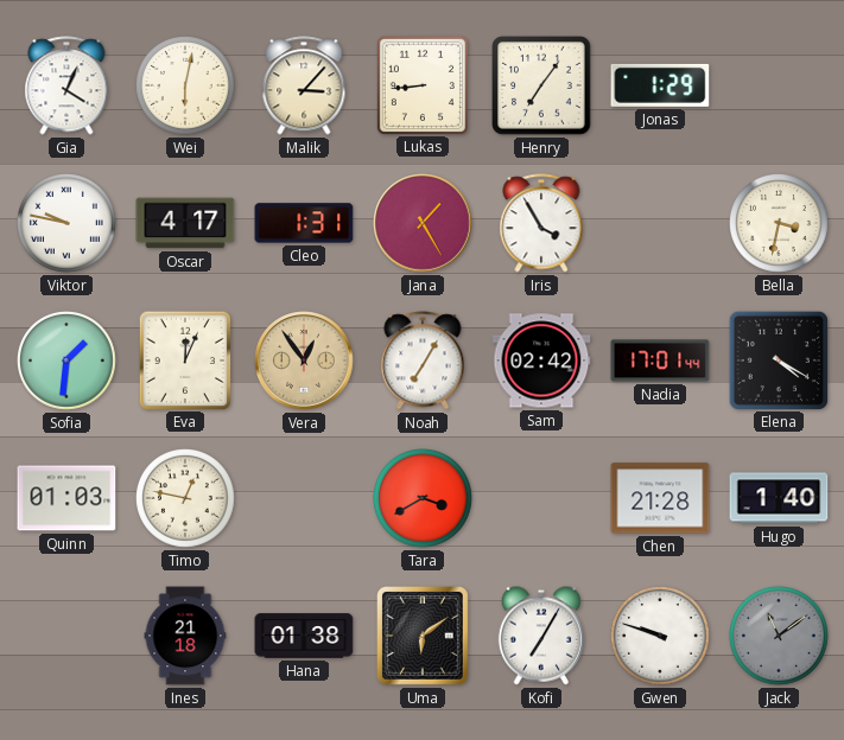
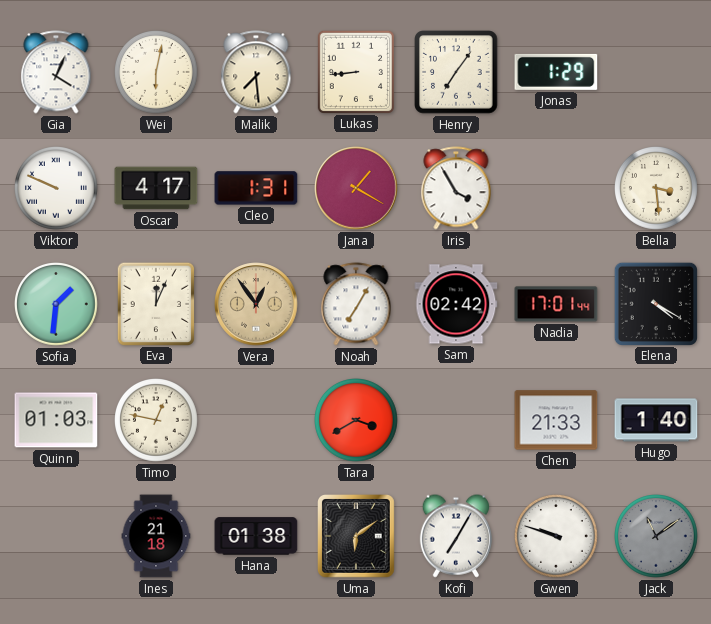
Malik: 3:07 -> 7:29
Viktor: 9:47 -> 9:49
Jana: 1:25 -> 1:20
Bella: 3:32 -> 3:29
Chen: 21:28 -> 21:33
